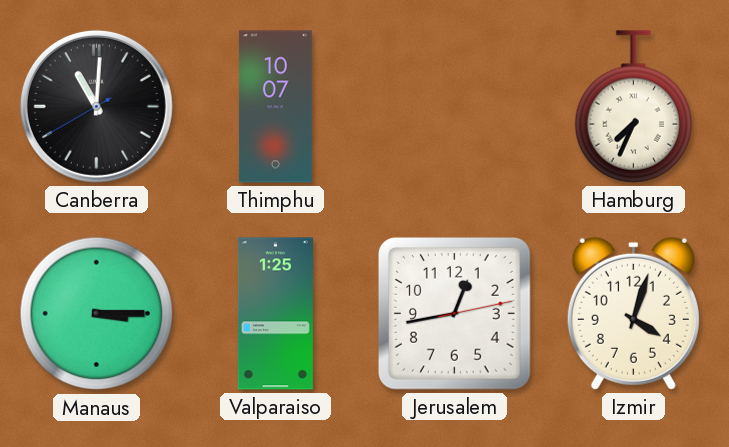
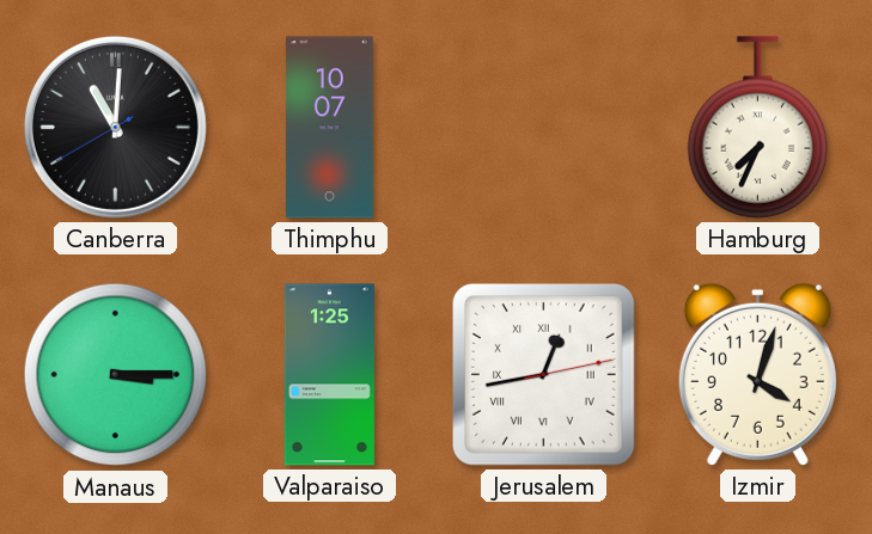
Jerusalem numerals: Arabic -> Roman
